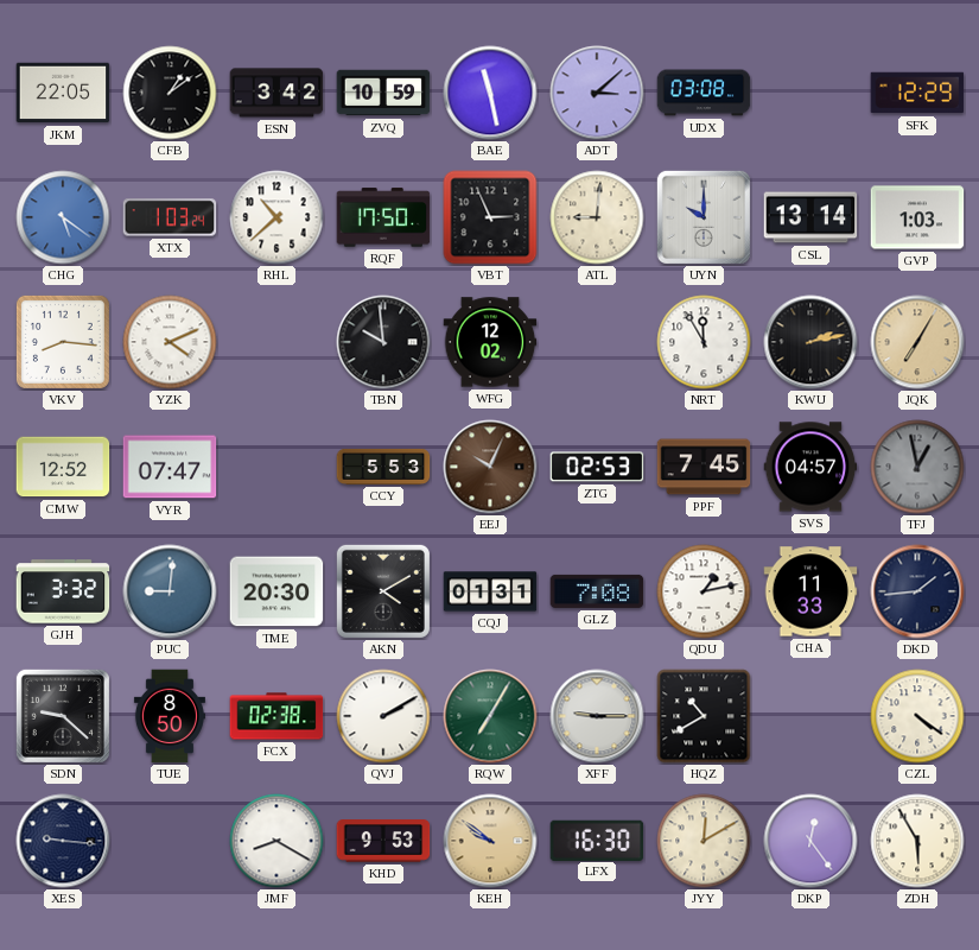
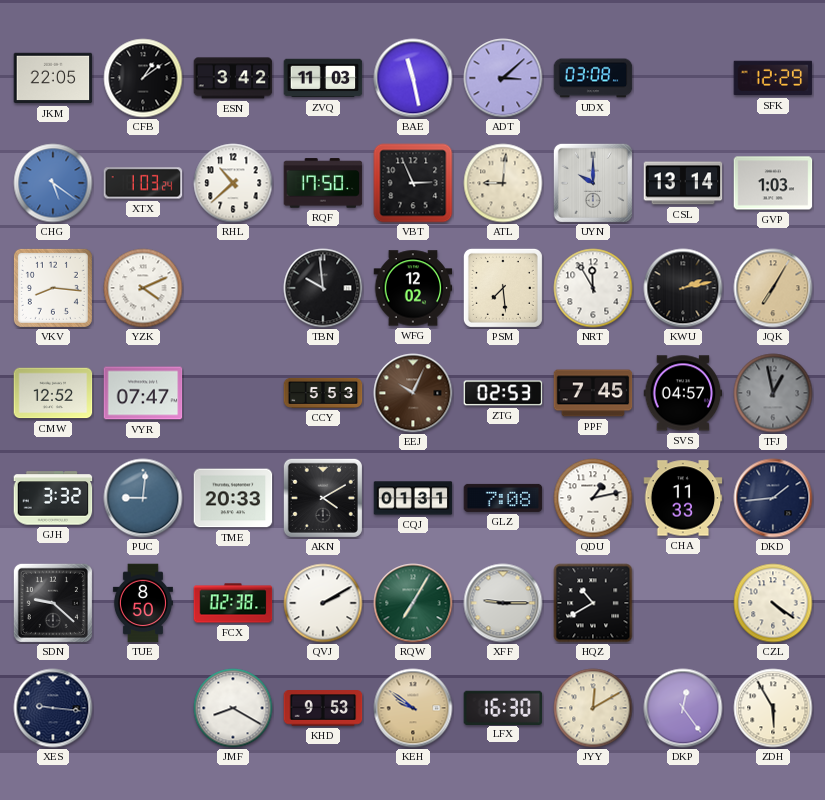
ZVQ: 10:59 -> 11:03
PSM: none -> 7:29
TME: 20:30 -> 20:33
